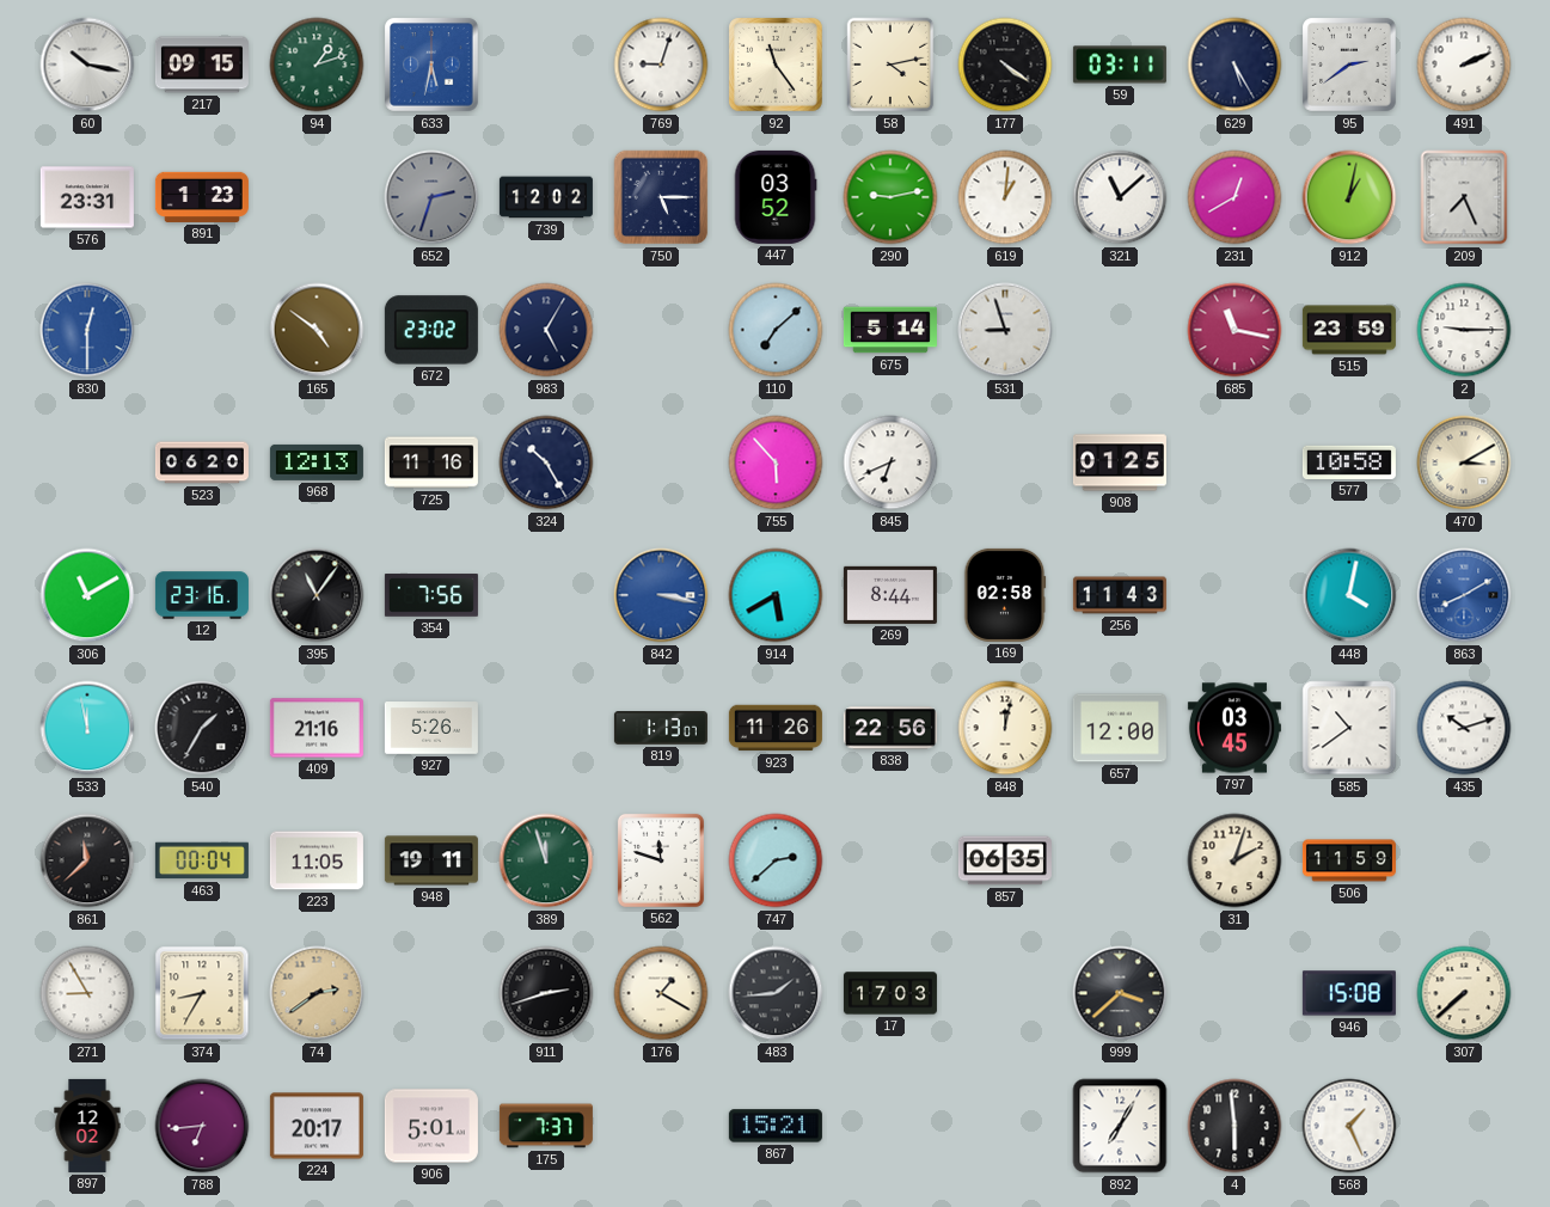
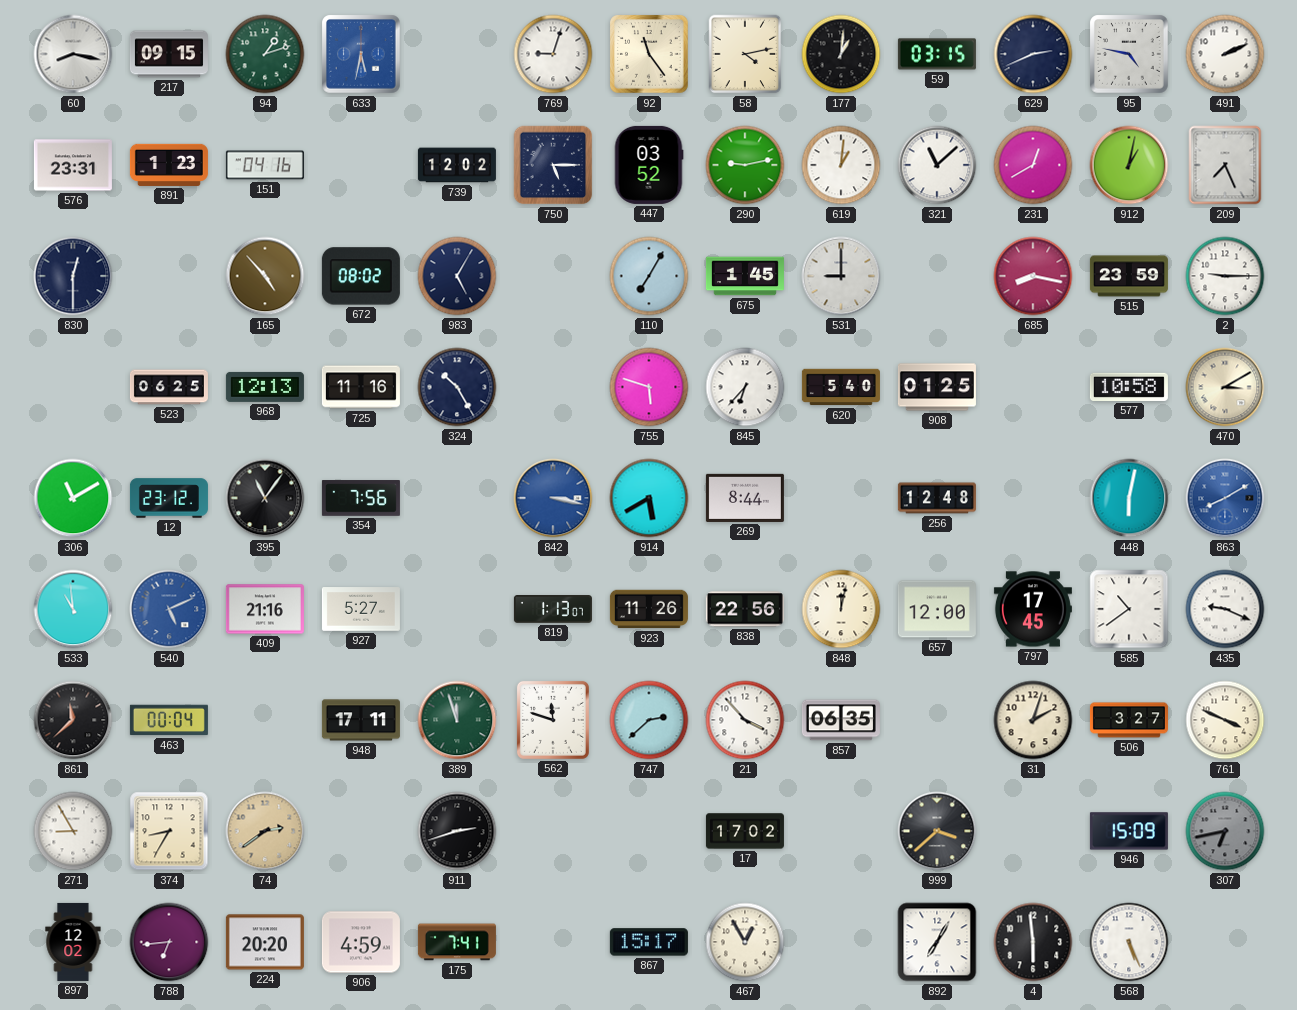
60: 10:17 -> 8:17
177: 4:21 -> 1:01
59: 03:11 -> 03:15
629: 5:25 -> 2:41
95: 2:39 -> 4:47
151: none -> 04:16
652: 2:33 -> none
830 dial: blue -> navy
165: 4:51 -> 4:53
672: 23:02 -> 08:02
110: 7:08 -> 7:05
675: 5:14 -> 1:45
531: 8:57 -> 9:00
685: 11:17 -> 8:17
523: 06:20 -> 06:25
755: 5:53 -> 5:48
845: 6:41 -> 6:37
620: none -> 5:40
12: 23:16 -> 23:12
169: 02:58 -> none
256: 11:43 -> 12:48
448: 4:02 -> 6:02
533: 11:58 -> 10:59
540: 1:35 -> 5:11
540 dial: black -> blue
927: 5:26 -> 5:27
797: 03:45 -> 17:45
435: 10:12 -> 9:19
223: 11:05 -> none
948: 19:11 -> 17:11
21: none -> 3:53
506: 11:59 -> 3:27
761: none -> 3:49
176: 1:20 -> none
483: 1:44 -> none
17: 17:03 -> 17:02
946: 15:08 -> 15:09
307: 7:38 -> 6:43
307 dial: cream -> grey
224: 20:17 -> 20:20
906: 5:01 -> 4:59
175: 7:37 -> 7:41
867: 15:21 -> 15:17
467: none -> 12:55
568: 1:26 -> 5:26
